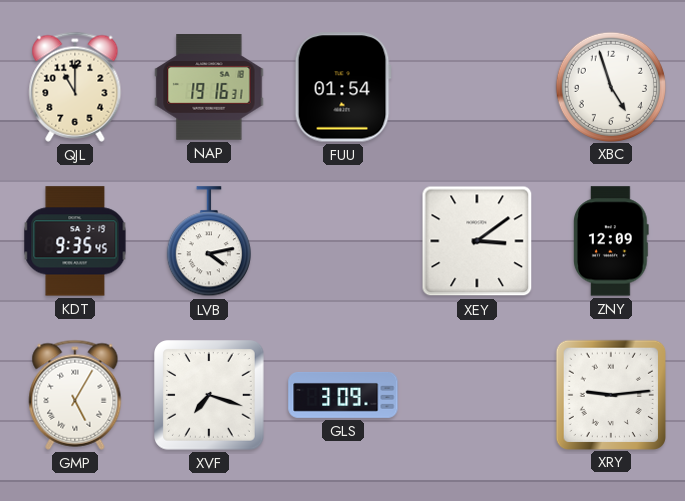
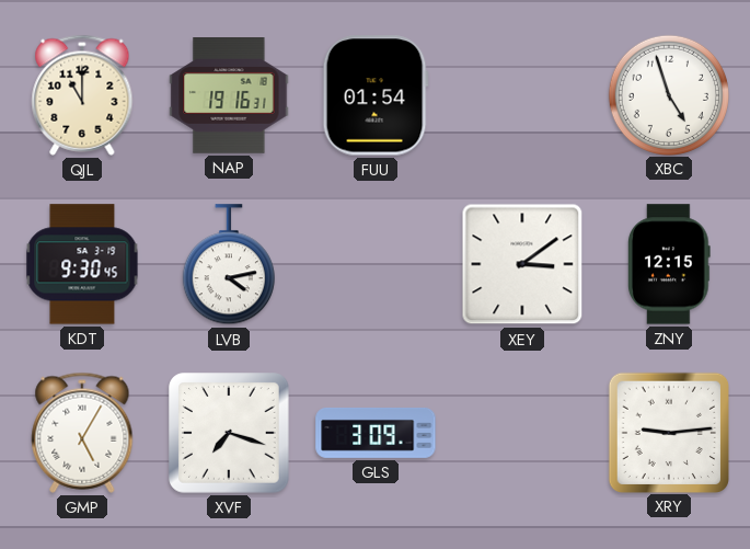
KDT: 9:35 -> 9:30
ZNY: 12:09 -> 12:15
